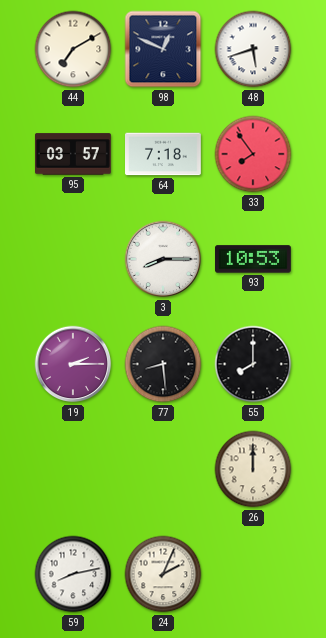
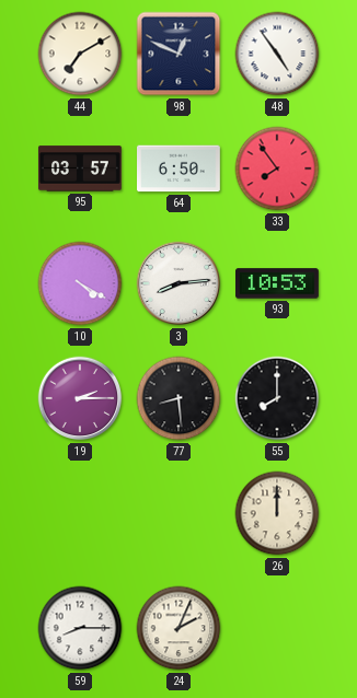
48: 5:42 -> 4:54
64: 7:18 -> 6:50
10: none -> 4:20
3: 8:15 -> 8:14
59: 8:13 -> 8:15
